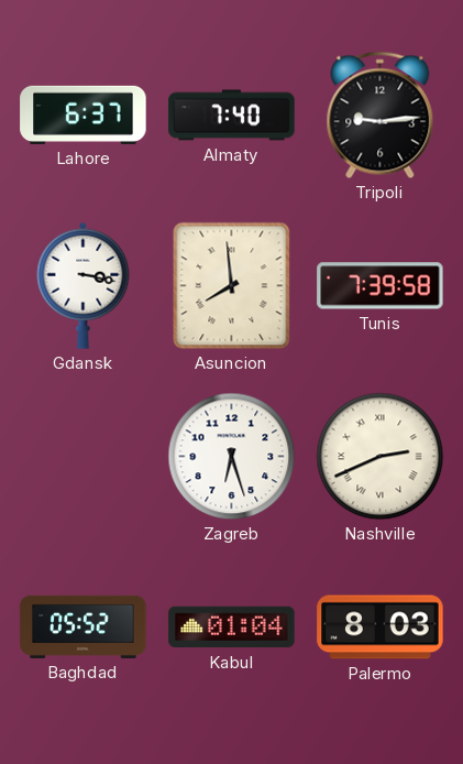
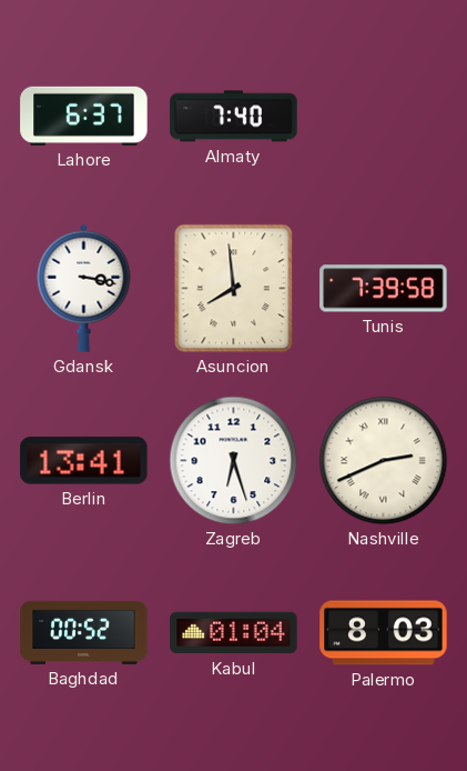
Tripoli: 9:14 -> none
Berlin: none -> 13:41
Baghdad: 05:52 -> 00:52
